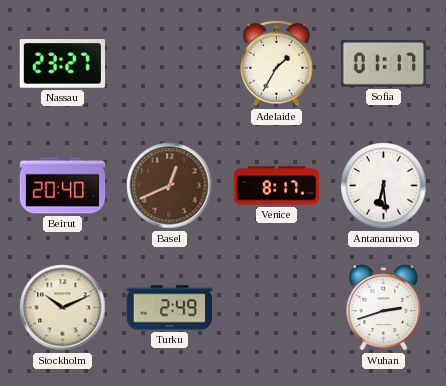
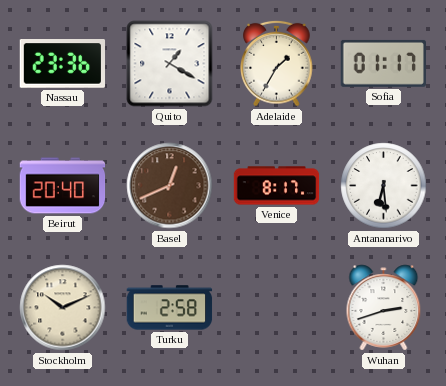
Nassau: 23:27 -> 23:36
Quito: none -> 1:20
Turku: 2:49 -> 2:58
